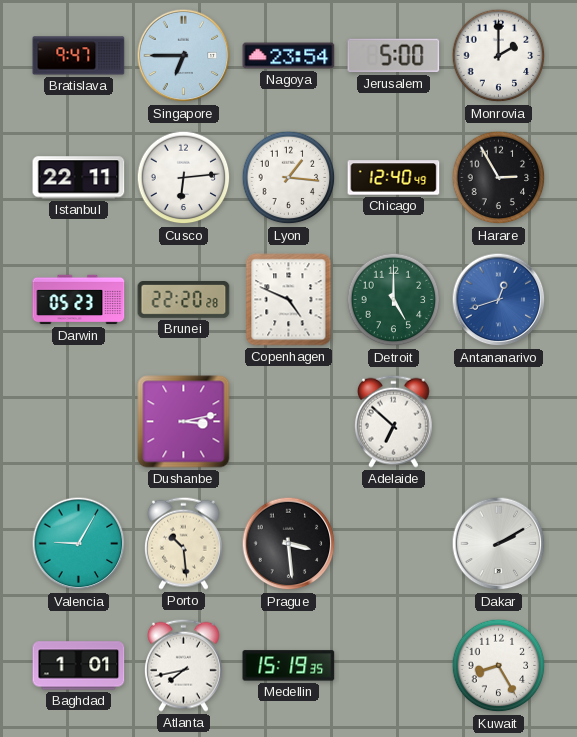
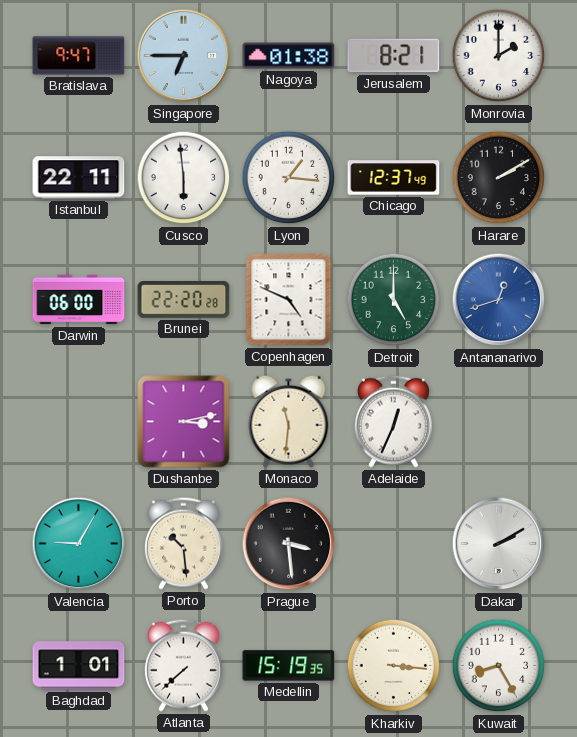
Nagoya: 23:54 -> 01:38
Jerusalem: 5:00 -> 8:21
Cusco: 6:14 -> 5:59
Chicago: 12:40 -> 12:37
Harare: 2:55 -> 2:10
Darwin: 05:23 -> 06:00
Monaco: none -> 11:31
Adelaide: 6:52 -> 12:34
Atlanta: 7:43 -> 7:38
Kharkiv: none -> 3:16
